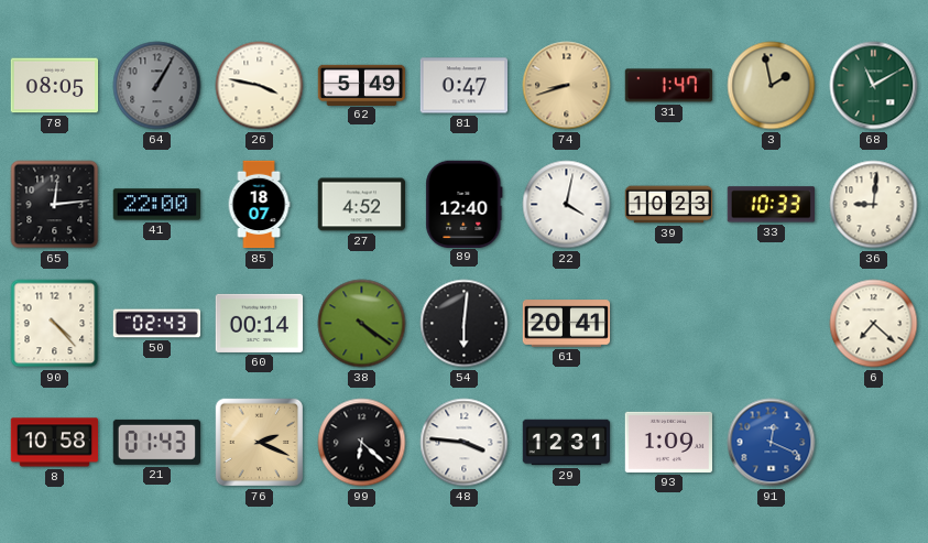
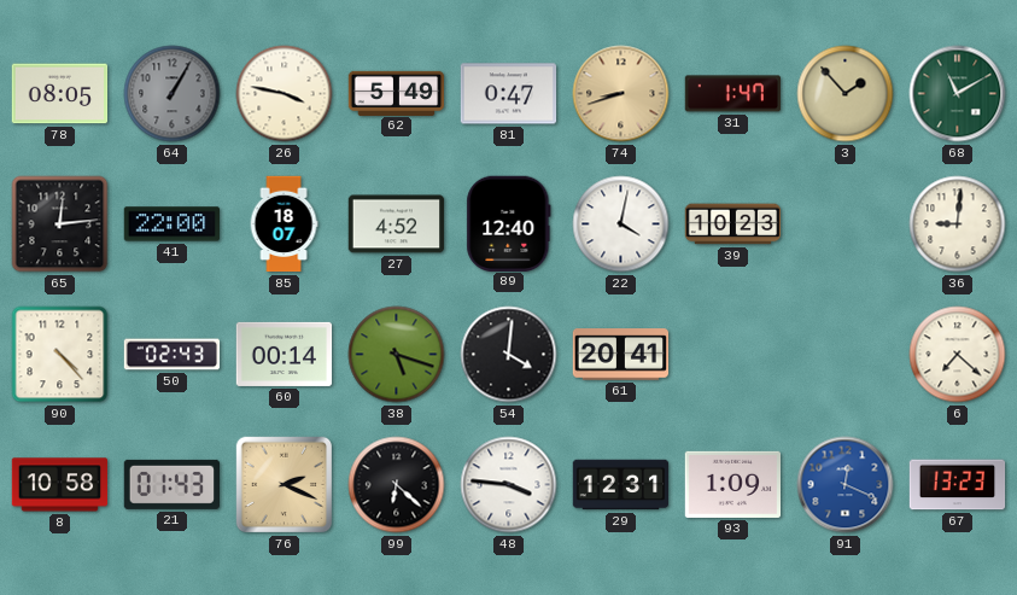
3: 1:58 -> 1:53
33: 10:33 -> none
38: 4:21 -> 5:18
54: 6:01 -> 4:01
67: none -> 13:23
